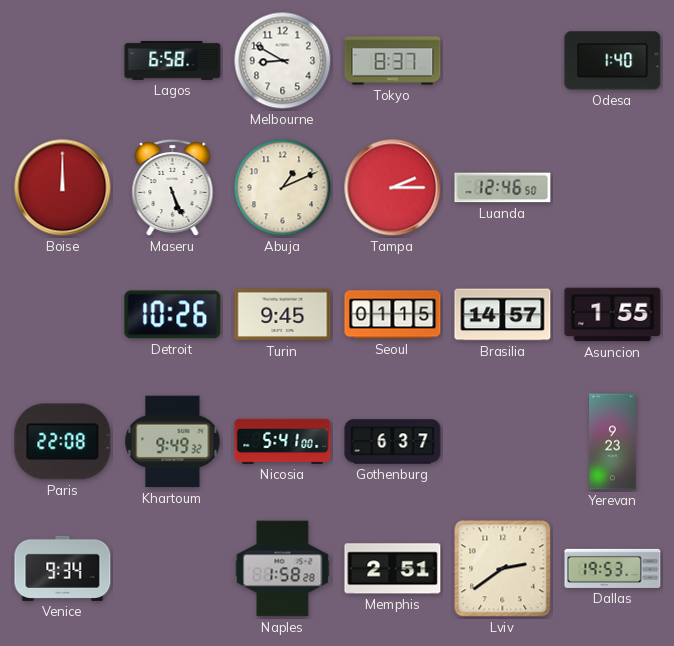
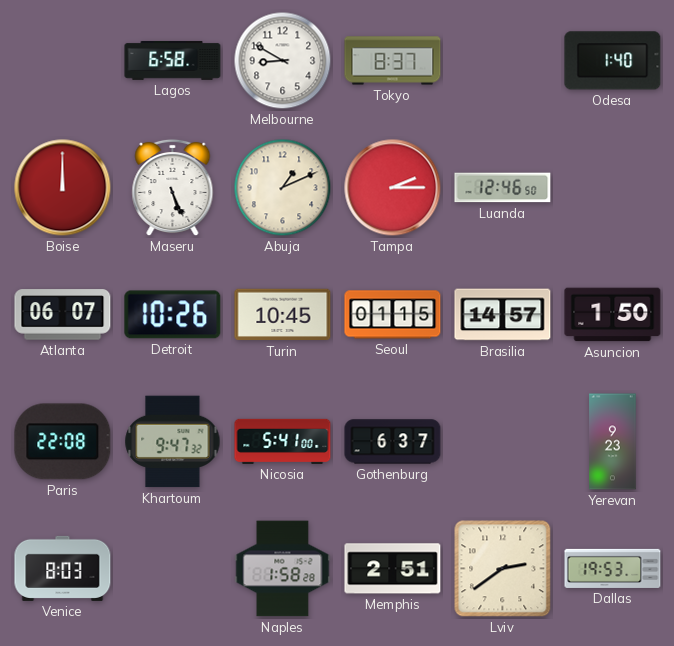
Atlanta: none -> 06:07
Turin: 9:45 -> 10:45
Asuncion: 1:55 -> 1:50
Khartoum: 9:49 -> 9:47
Venice: 9:34 -> 8:03
